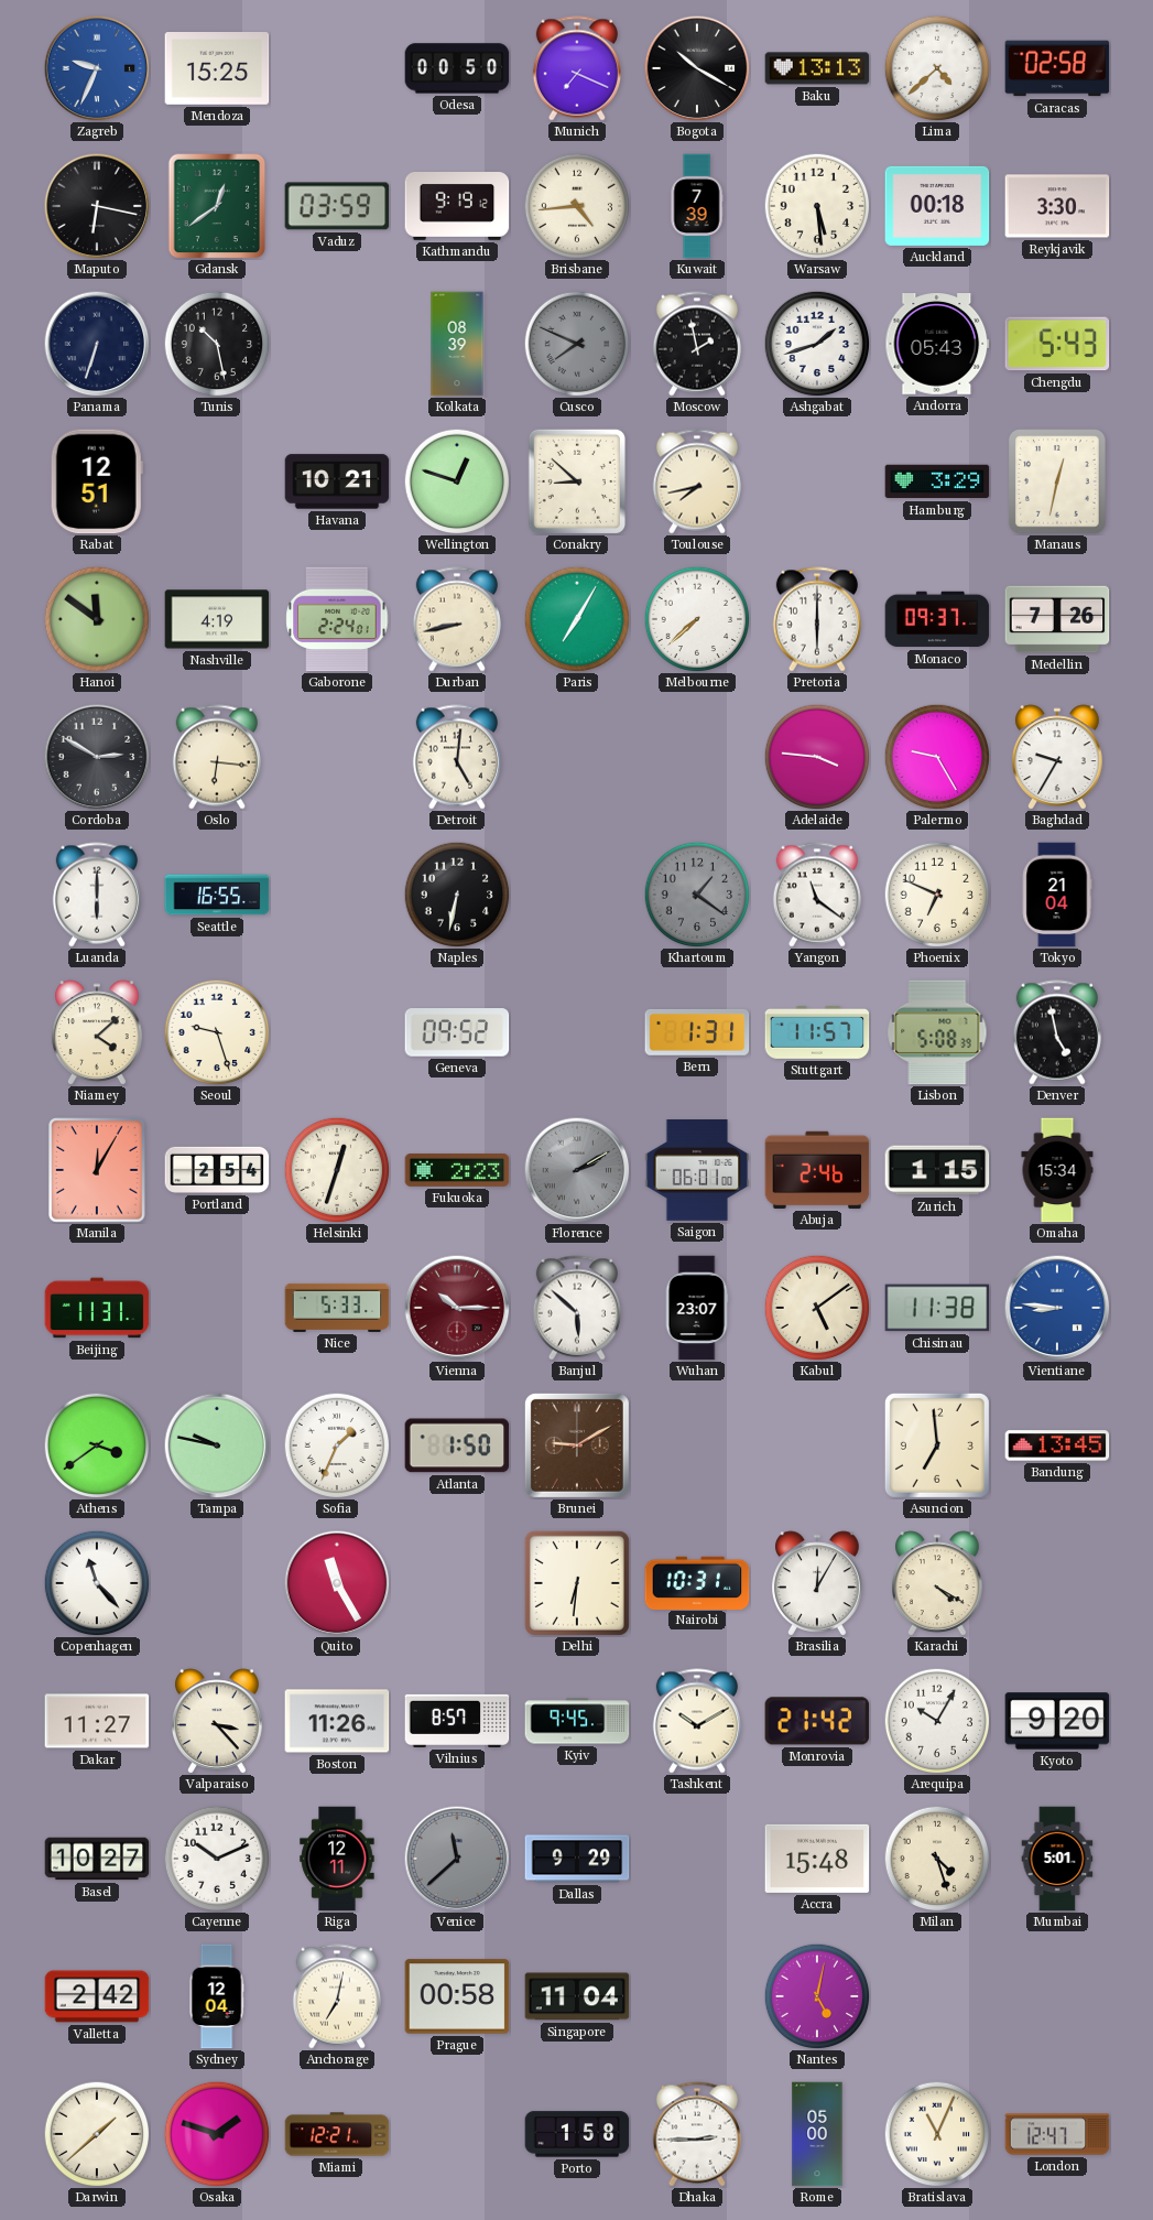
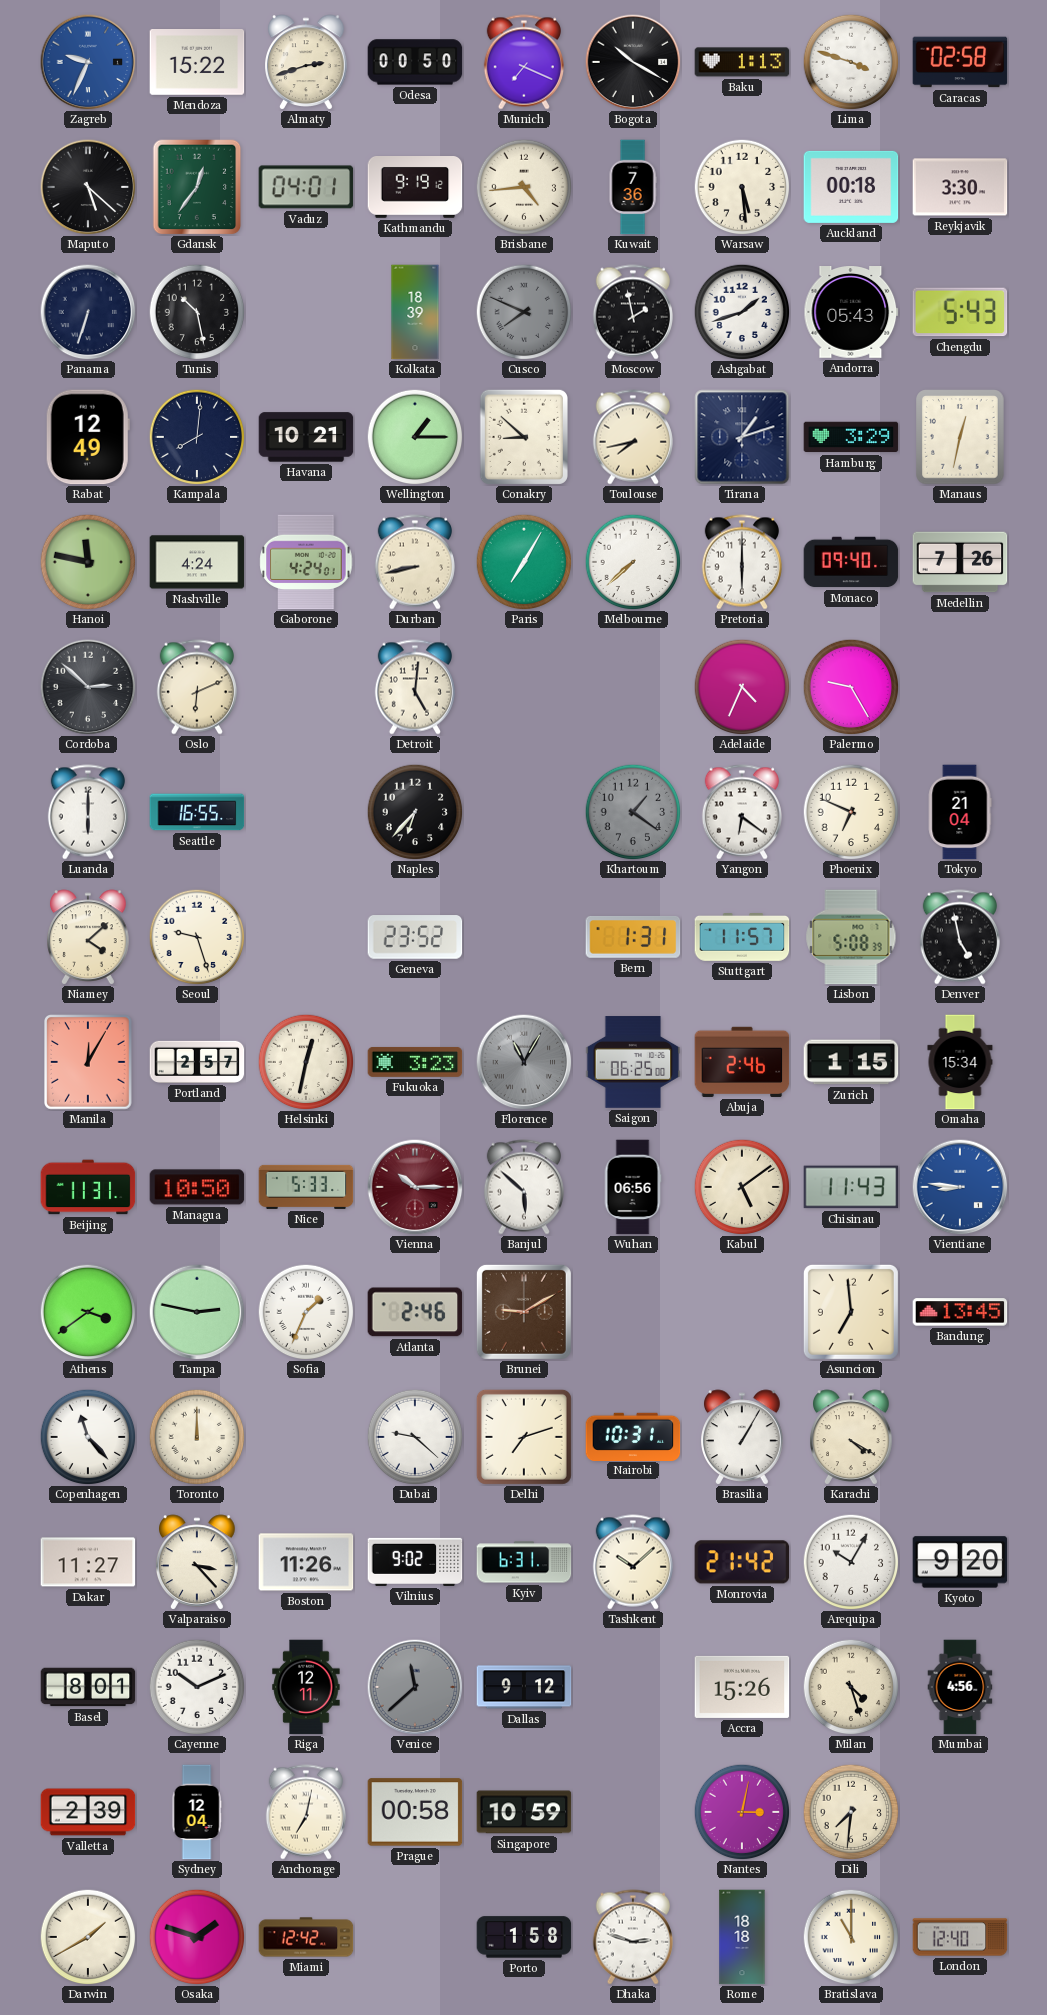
Mendoza: 15:25 -> 15:22
Almaty: none -> 2:42
Baku: 13:13 -> 1:13
Lima: 4:38 -> 3:48
Maputo: 6:17 -> 5:22
Gdansk: 12:39 -> 12:36
Vaduz: 03:59 -> 04:01
Kuwait: 7:39 -> 7:36
Kolkata: 08:39 -> 18:39
Rabat: 12:51 -> 12:49
Kampala: none -> 8:01
Wellington: 12:48 -> 1:15
Tirana: none -> 1:12
Hanoi: 11:51 -> 11:47
Nashville: 4:19 -> 4:24
Gaborone: 2:24 -> 4:24
Monaco: 09:37 -> 09:40
Cordoba: 2:50 -> 2:52
Oslo: 6:16 -> 6:11
Adelaide: 3:46 -> 4:34
Baghdad: 9:35 -> none
Naples: 6:32 -> 6:37
Yangon: 11:21 -> 6:21
Geneva: 09:52 -> 23:52
Portland: 2:54 -> 2:57
Helsinki: 12:33 -> 12:32
Fukuoka: 2:23 -> 3:23
Florence: 2:10 -> 11:05
Saigon: 06:01 -> 06:25
Managua: none -> 10:50
Wuhan: 23:07 -> 06:56
Chisinau: 11:38 -> 11:43
Tampa: 9:47 -> 2:47
Atlanta: 1:50 -> 2:46
Toronto: none -> 12:00
Quito: 11:25 -> none
Dubai: none -> 9:22
Delhi: 6:31 -> 7:12
Brasilia: 12:05 -> 1:05
Vilnius: 8:57 -> 9:02
Kyiv: 9:45 -> 6:31
Tashkent: 10:10 -> 10:08
Basel: 10:27 -> 8:01
Dallas: 9:29 -> 9:12
Accra: 15:48 -> 15:26
Mumbai: 5:01 -> 4:56
Valletta: 2:42 -> 2:39
Singapore: 11:04 -> 10:59
Nantes: 5:02 -> 3:02
Dili: none -> 7:31
Darwin: 1:38 -> 1:40
Miami: 12:21 -> 12:42
Dhaka: 2:45 -> 2:48
Rome: 05:00 -> 18:18
Bratislava: 11:04 -> 11:00
London: 12:47 -> 12:40
